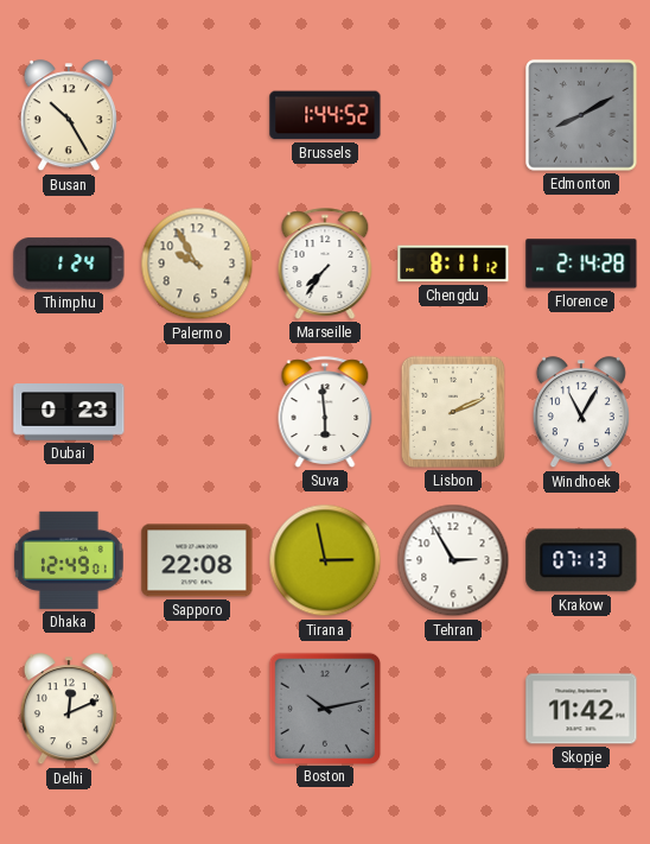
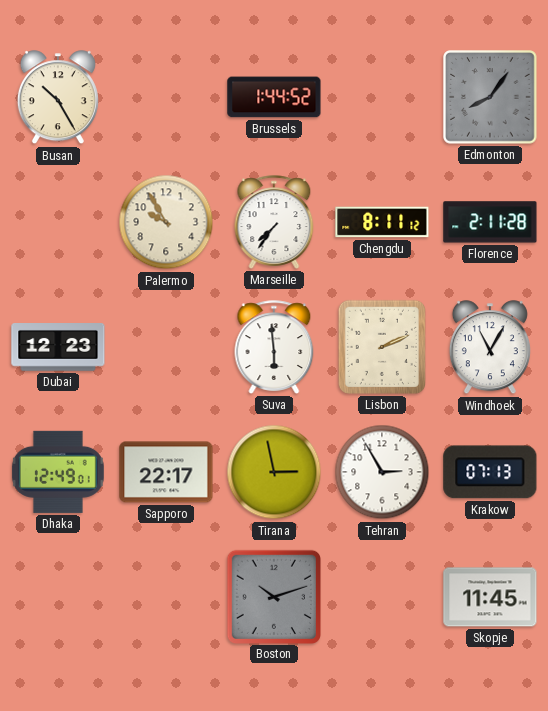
Edmonton: 8:10 -> 8:06
Thimphu: 1:24 -> none
Florence: 2:14 -> 2:11
Dubai: 0:23 -> 12:23
Sapporo: 22:08 -> 22:17
Delhi: 12:11 -> none
Boston: 10:13 -> 10:12
Skopje: 11:42 -> 11:45
